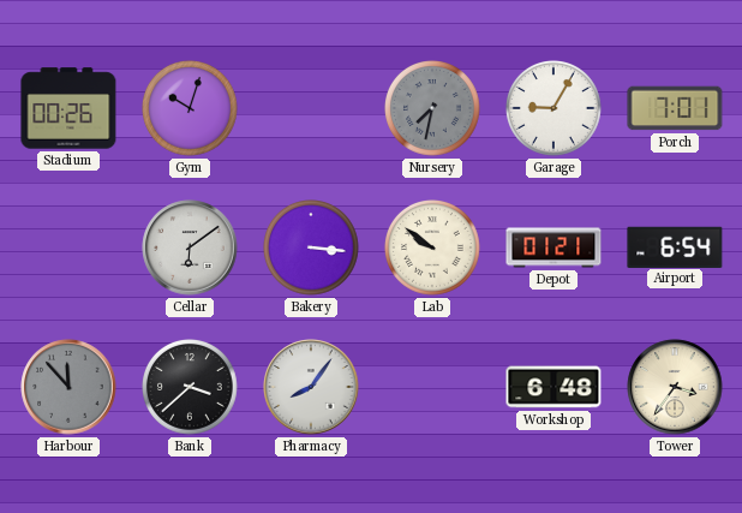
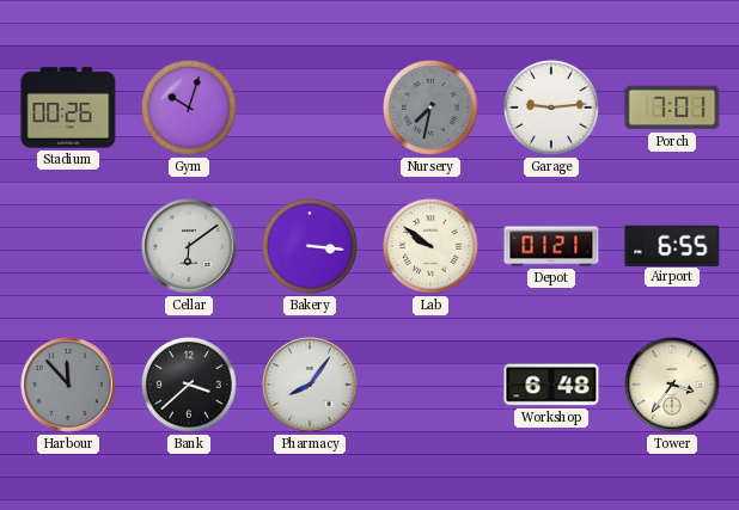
Garage: 9:05 -> 9:14
Airport: 6:54 -> 6:55
